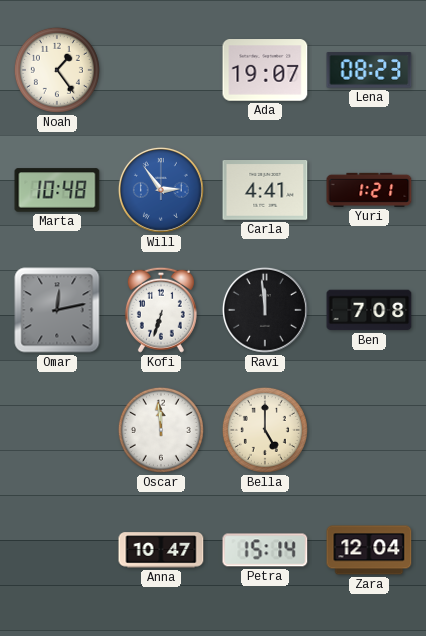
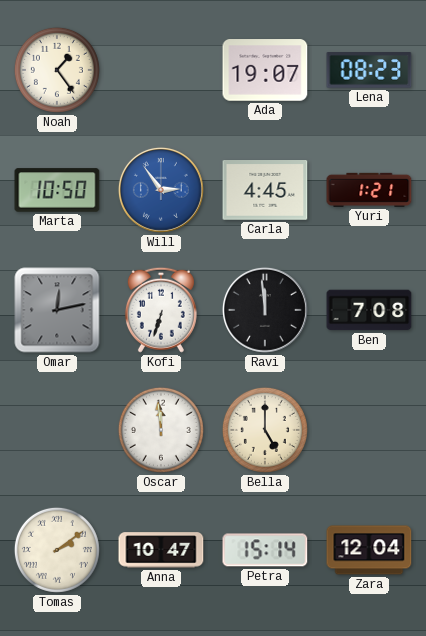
Marta: 10:48 -> 10:50
Carla: 4:41 -> 4:45
Tomas: none -> 2:09
